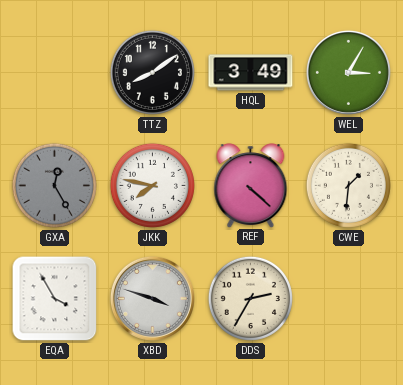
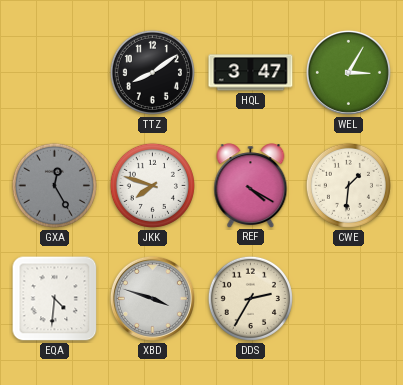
HQL: 3:49 -> 3:47
JKK: 7:47 -> 7:48
REF: 4:22 -> 4:20
EQA: 3:55 -> 4:31
